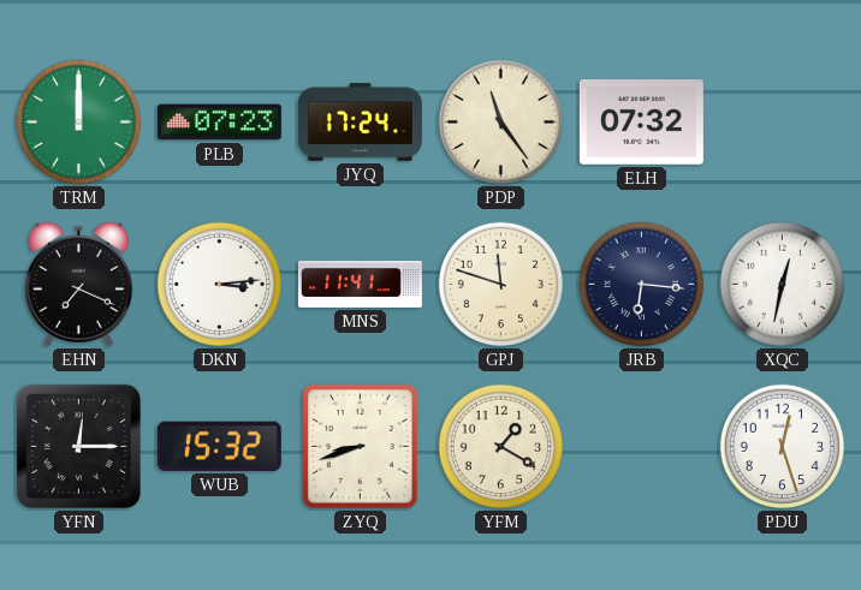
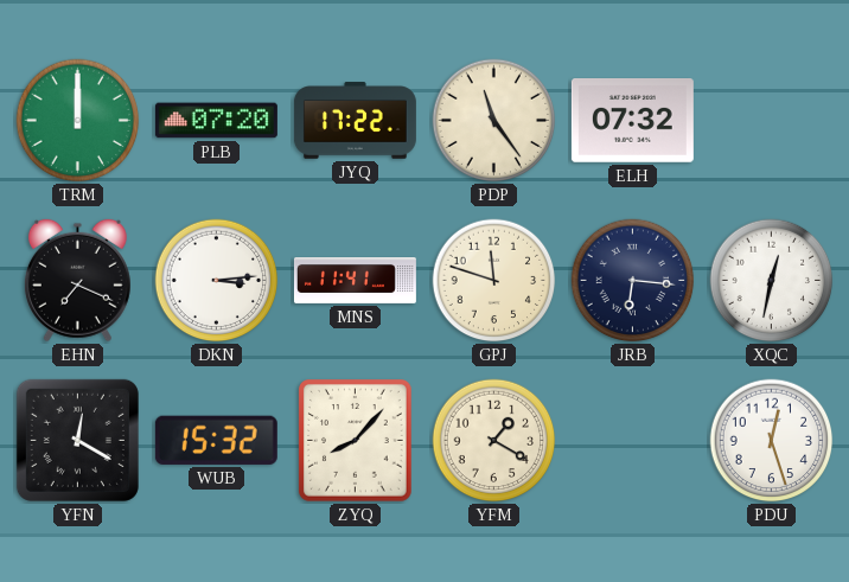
PLB: 07:23 -> 07:20
JYQ: 17:24 -> 17:22
YFN: 12:15 -> 12:20
ZYQ: 8:42 -> 8:07
